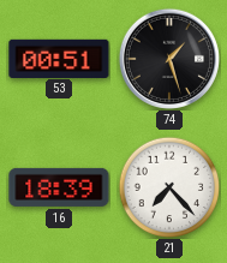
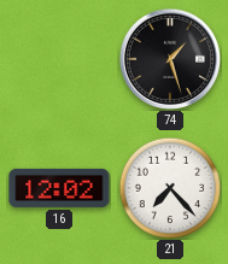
53: 00:51 -> none
16: 18:39 -> 12:02
